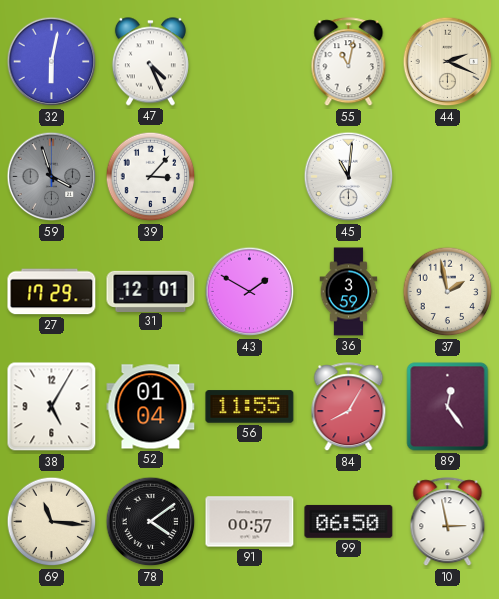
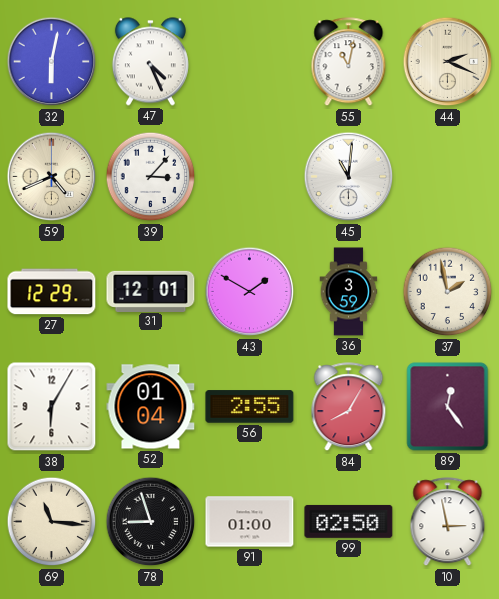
59: 3:57 -> 4:41
59 dial: grey -> cream
27: 17:29 -> 12:29
38: 5:05 -> 6:05
56: 11:55 -> 2:55
78: 4:09 -> 8:57
91: 00:57 -> 01:00
99: 06:50 -> 02:50
